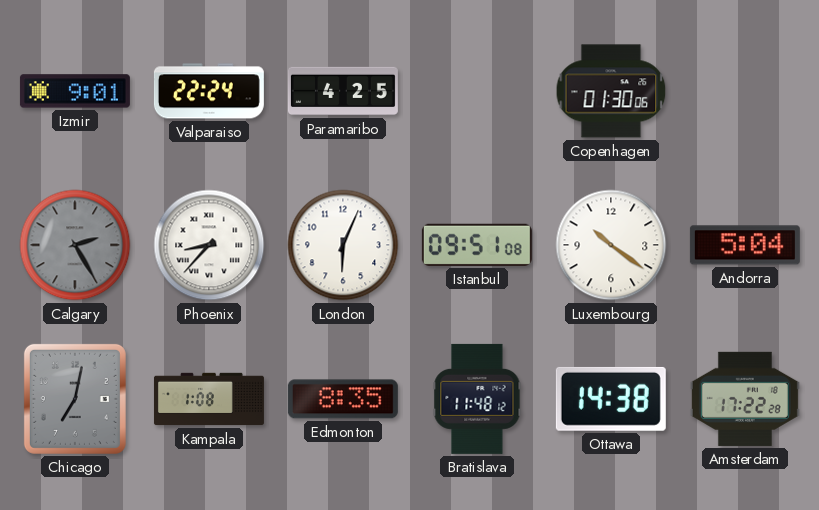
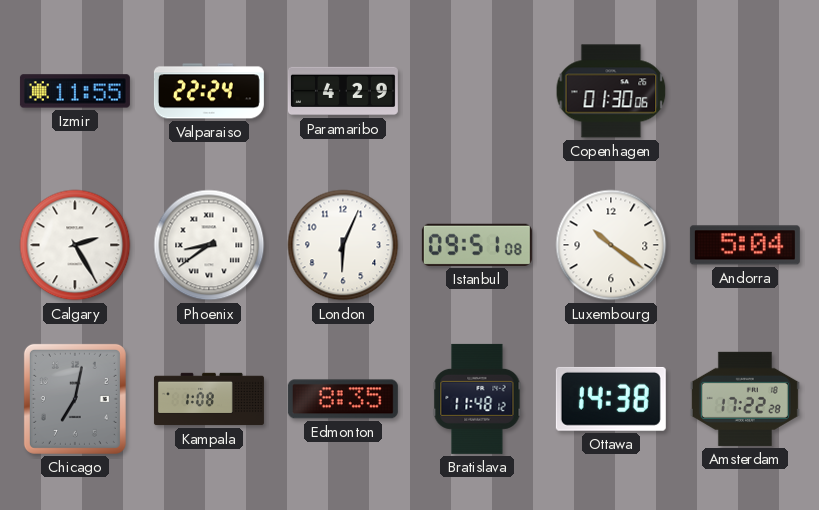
Izmir: 9:01 -> 11:55
Paramaribo: 4:25 -> 4:29
Calgary dial: grey -> white
Phoenix: 8:37 -> 8:39
